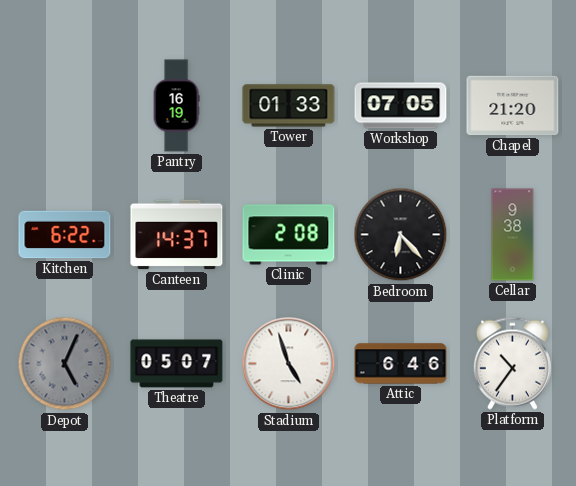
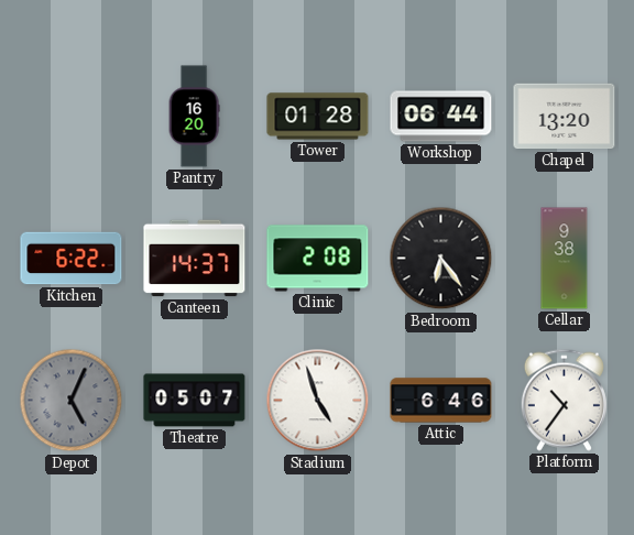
Pantry: 16:19 -> 16:20
Tower: 01:33 -> 01:28
Workshop: 07:05 -> 06:44
Chapel: 21:20 -> 13:20
Bedroom: 6:23 -> 6:24
